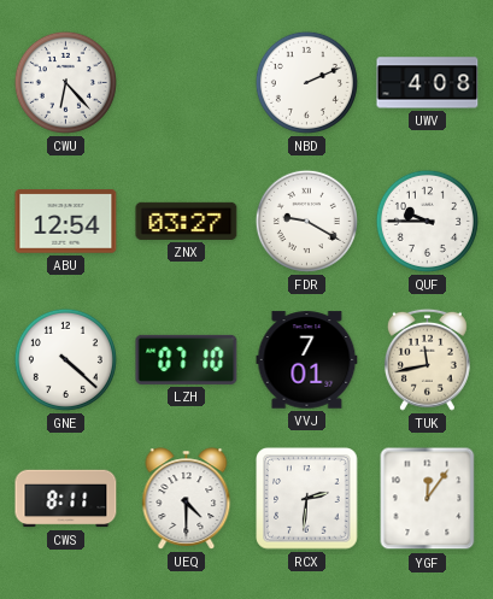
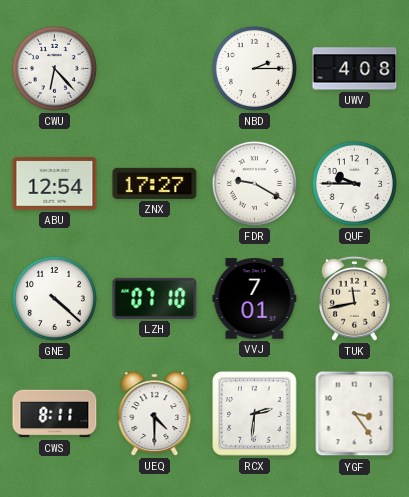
NBD: 2:11 -> 2:15
ZNX: 03:27 -> 17:27
YGF: 12:06 -> 3:24
